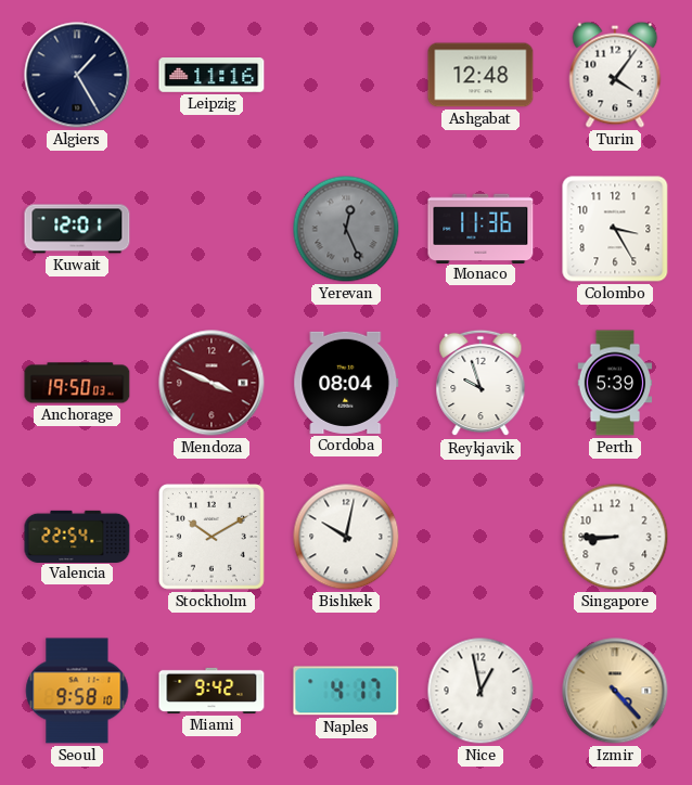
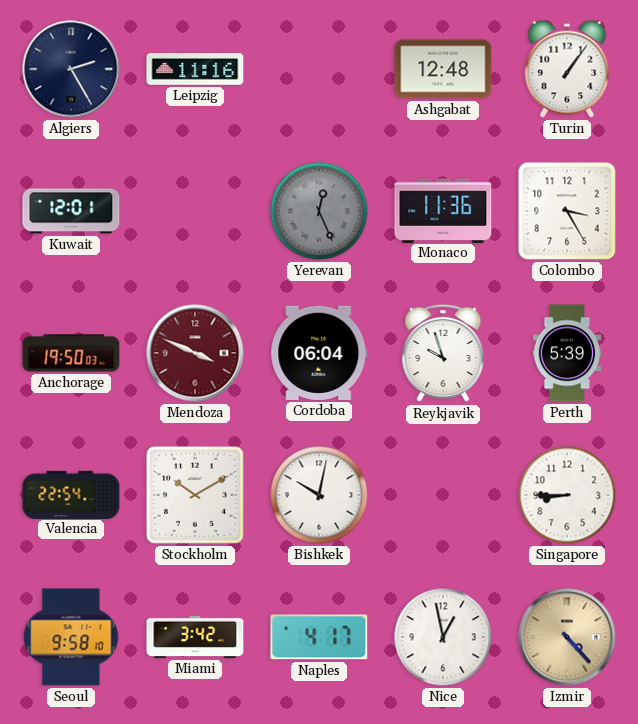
Algiers: 1:25 -> 2:25
Turin: 4:06 -> 1:06
Cordoba: 08:04 -> 06:04
Miami: 9:42 -> 3:42
